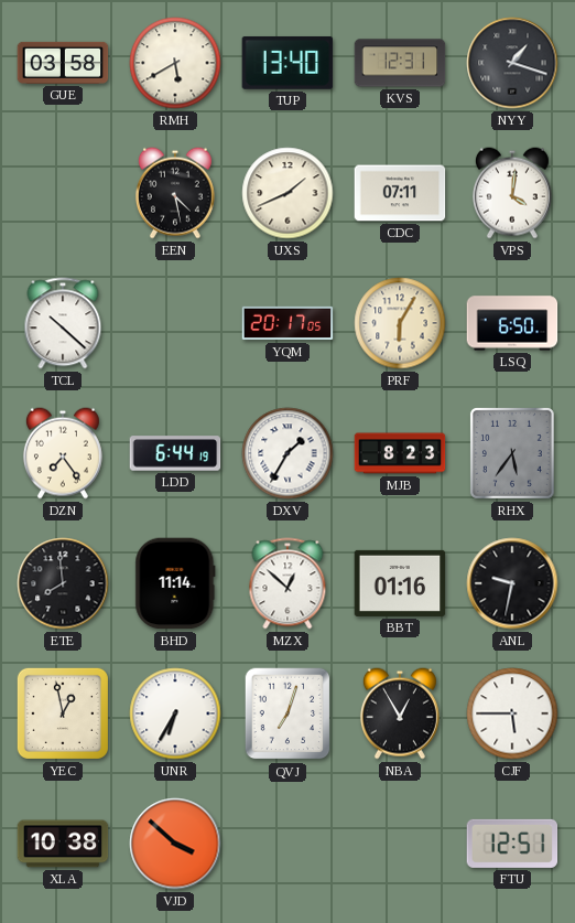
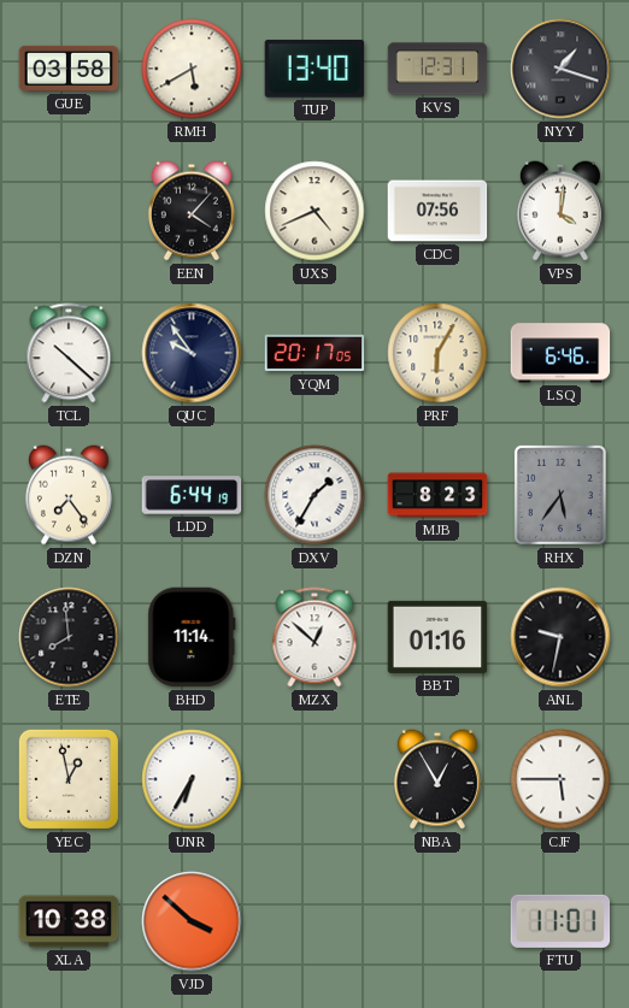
EEN: 4:28 -> 4:07
UXS: 1:41 -> 4:41
CDC: 07:11 -> 07:56
QUC: none -> 9:54
LSQ: 6:50 -> 6:46
QVJ: 7:03 -> none
FTU: 12:51 -> 11:01
